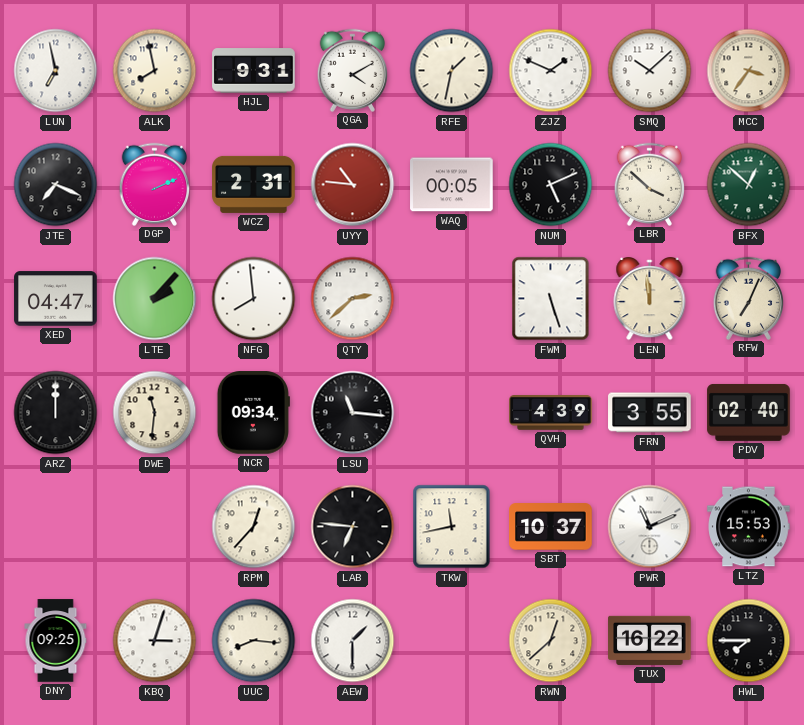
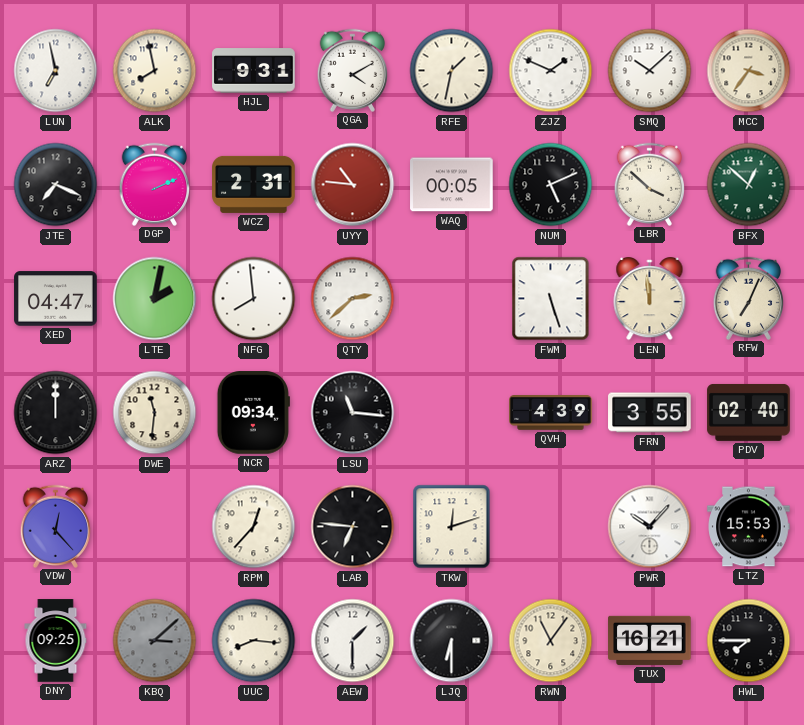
LTE: 2:07 -> 2:02
VDW: none -> 12:23
TKW: 11:43 -> 12:12
SBT: 10:37 -> none
PWR: 11:11 -> 10:07
KBQ: 3:03 -> 3:08
KBQ dial: white -> grey
LJQ: none -> 6:30
RWN: 12:38 -> 11:06
TUX: 16:22 -> 16:21
